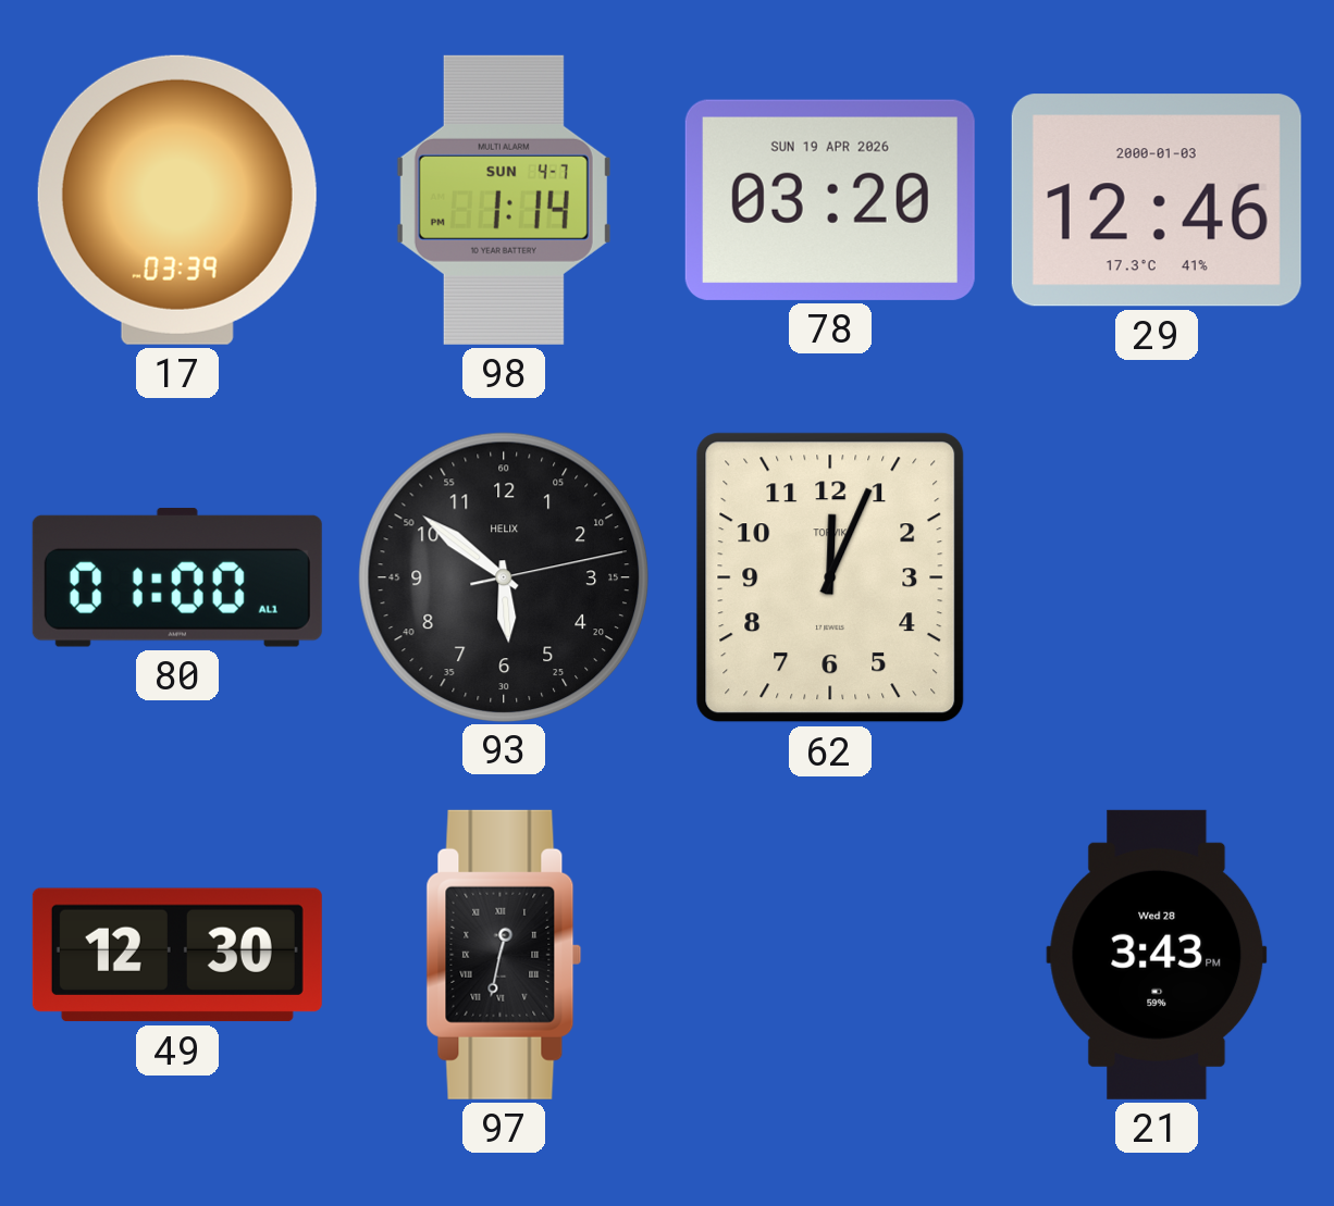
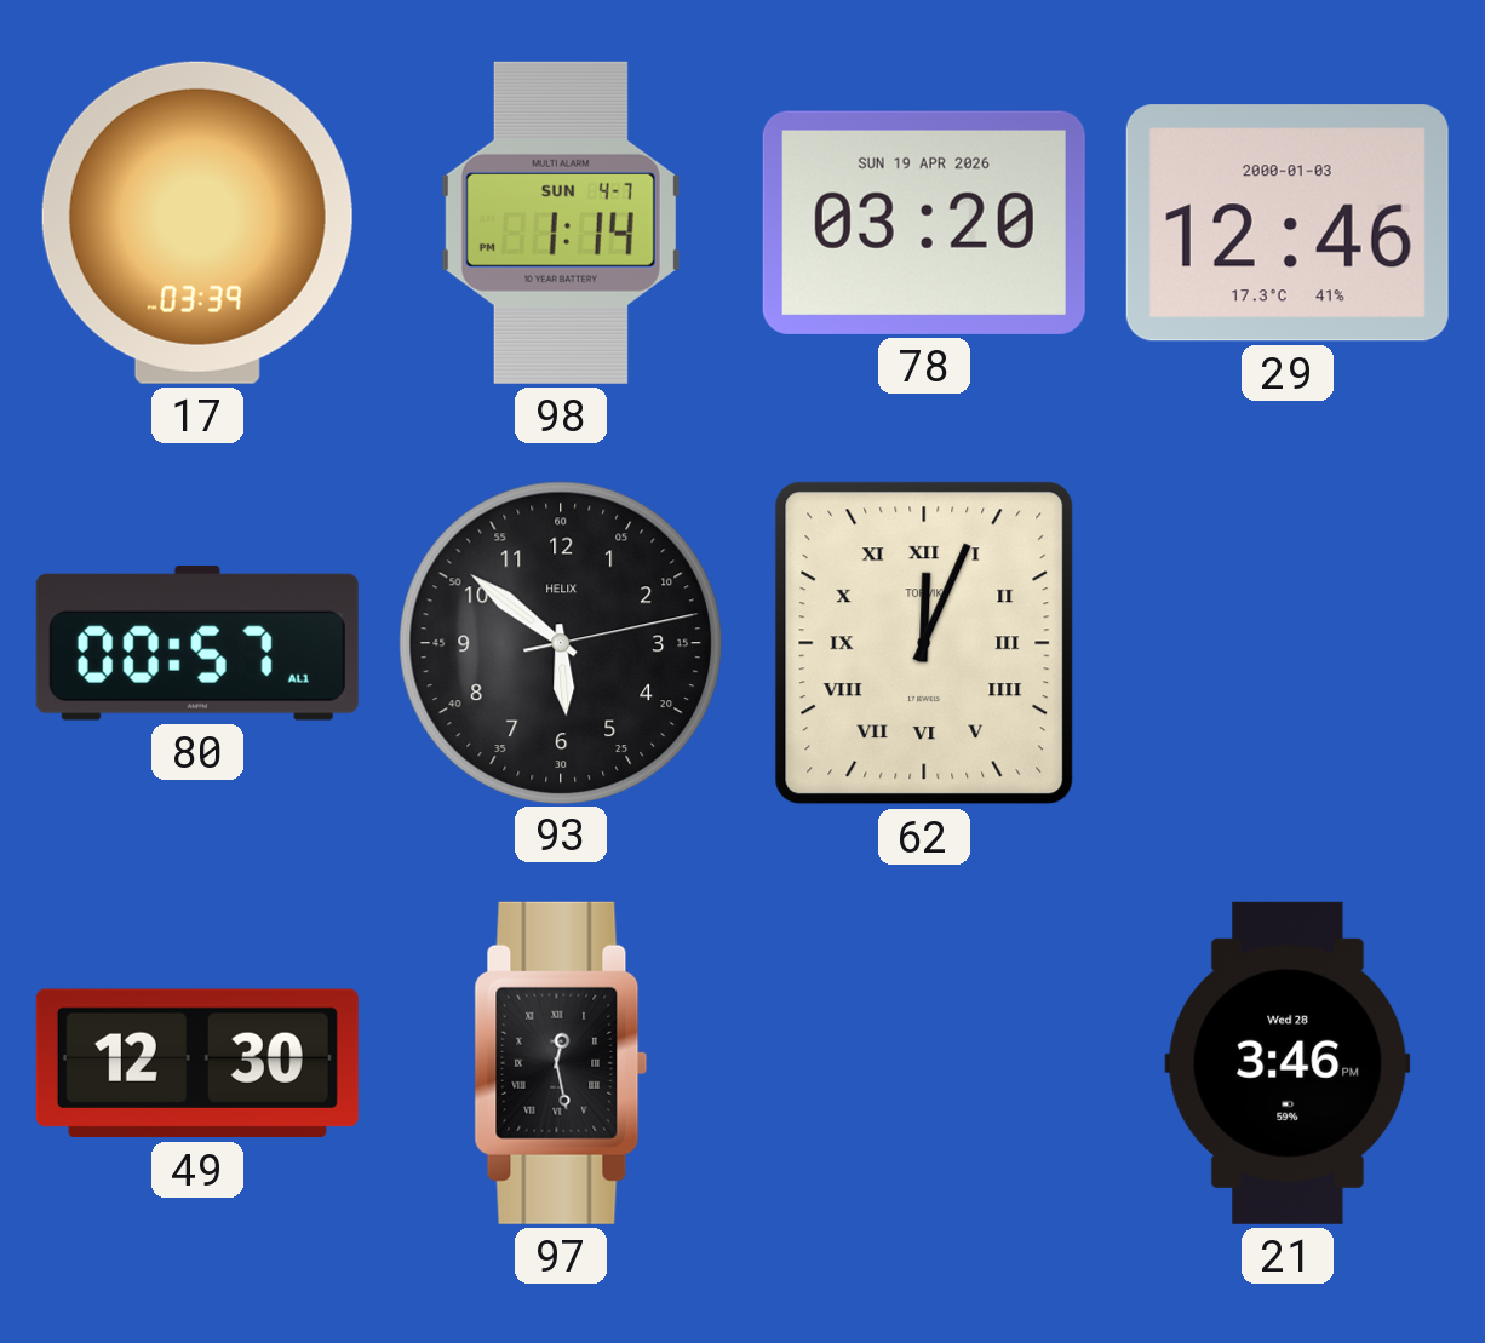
80: 01:00 -> 00:57
62 numerals: Arabic -> Roman
97: 12:32 -> 12:28
21: 3:43 -> 3:46
